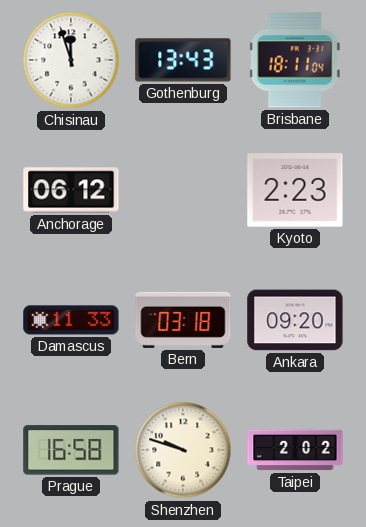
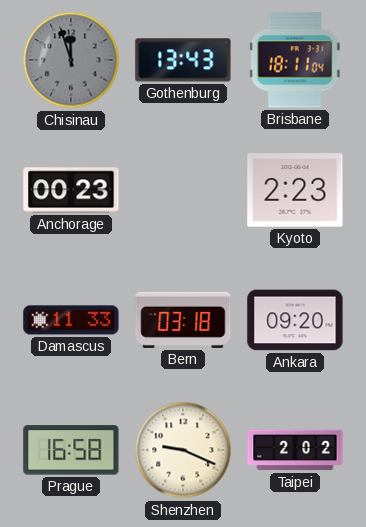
Chisinau dial: white -> grey
Anchorage: 06:12 -> 00:23
Shenzhen: 9:48 -> 9:19
